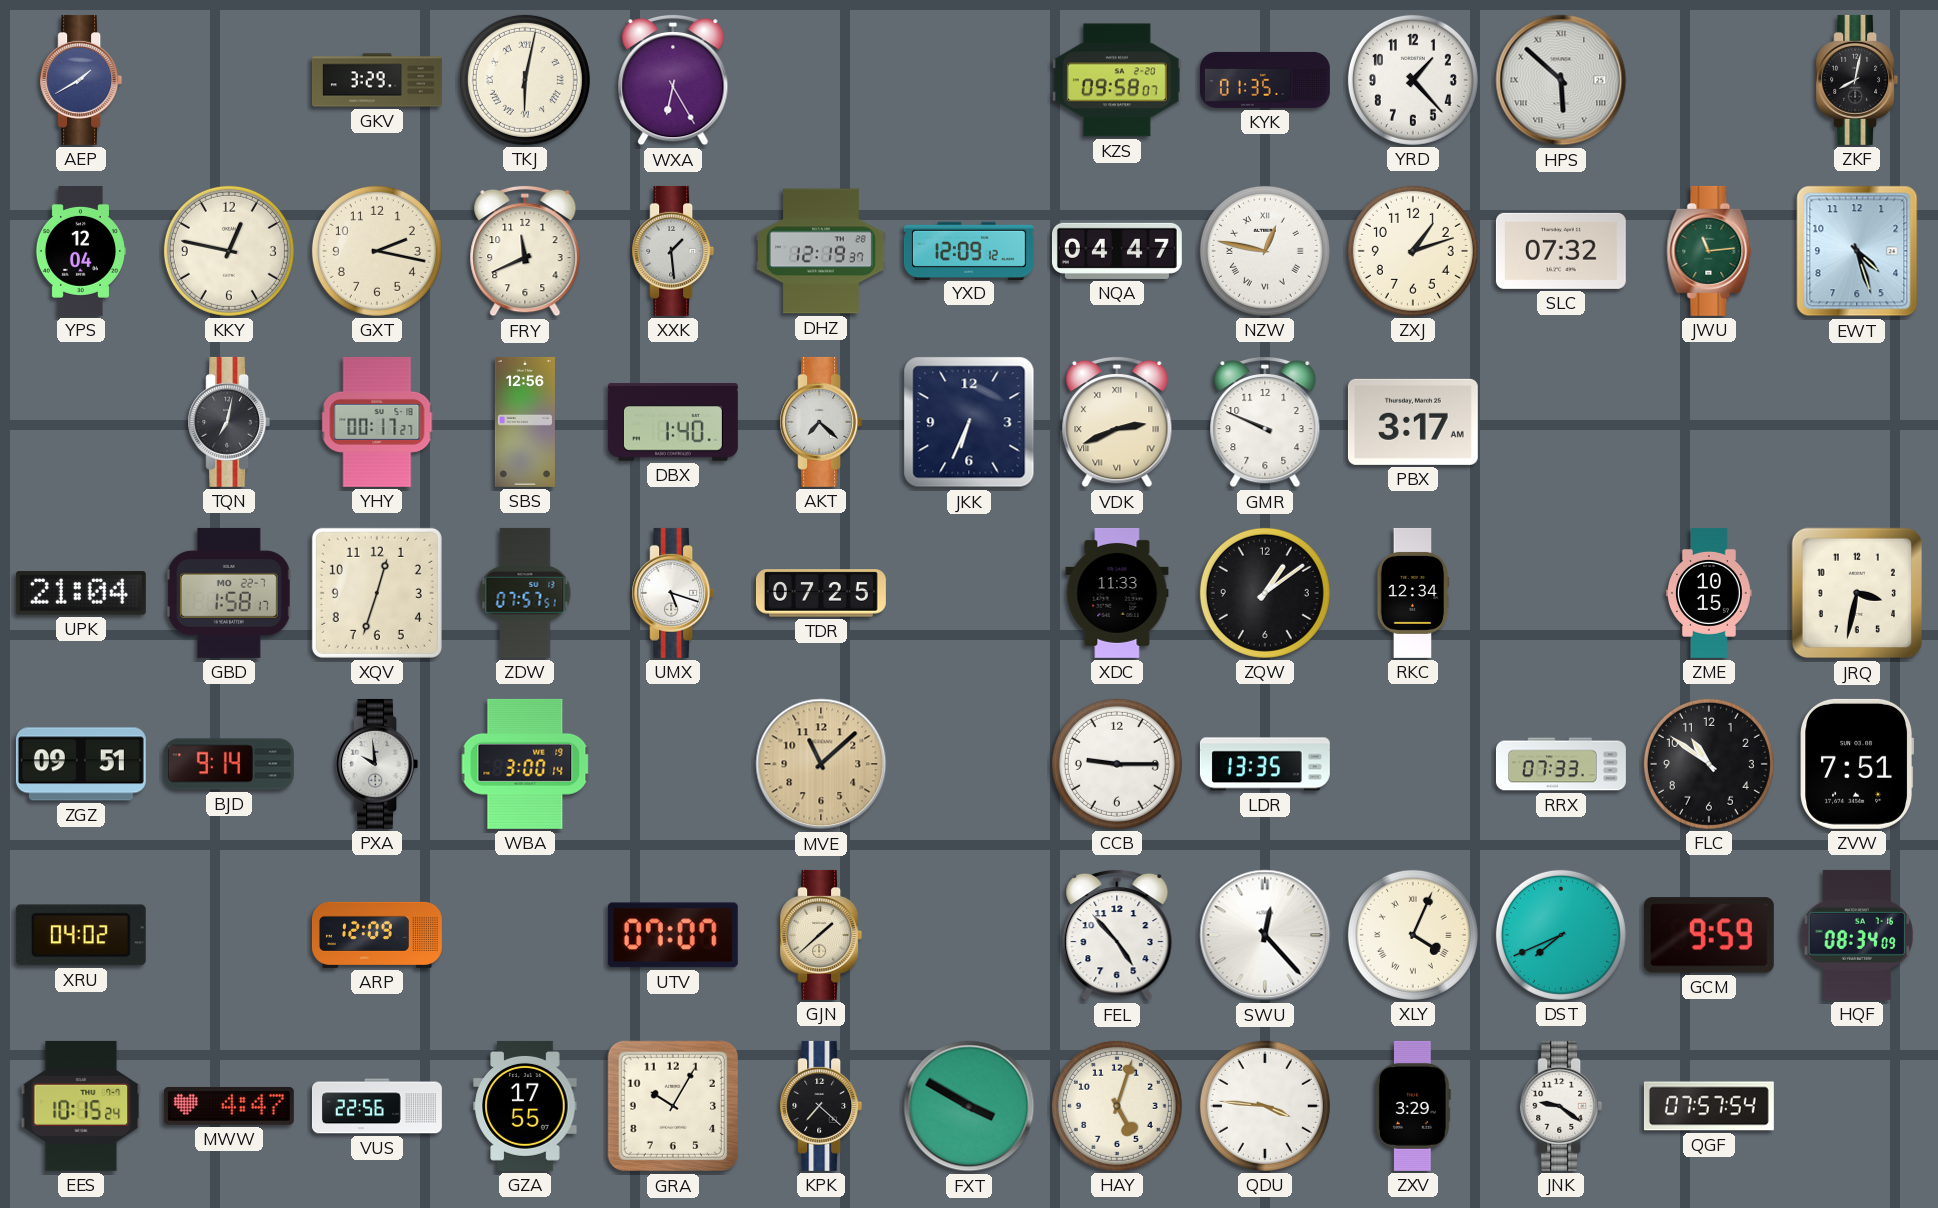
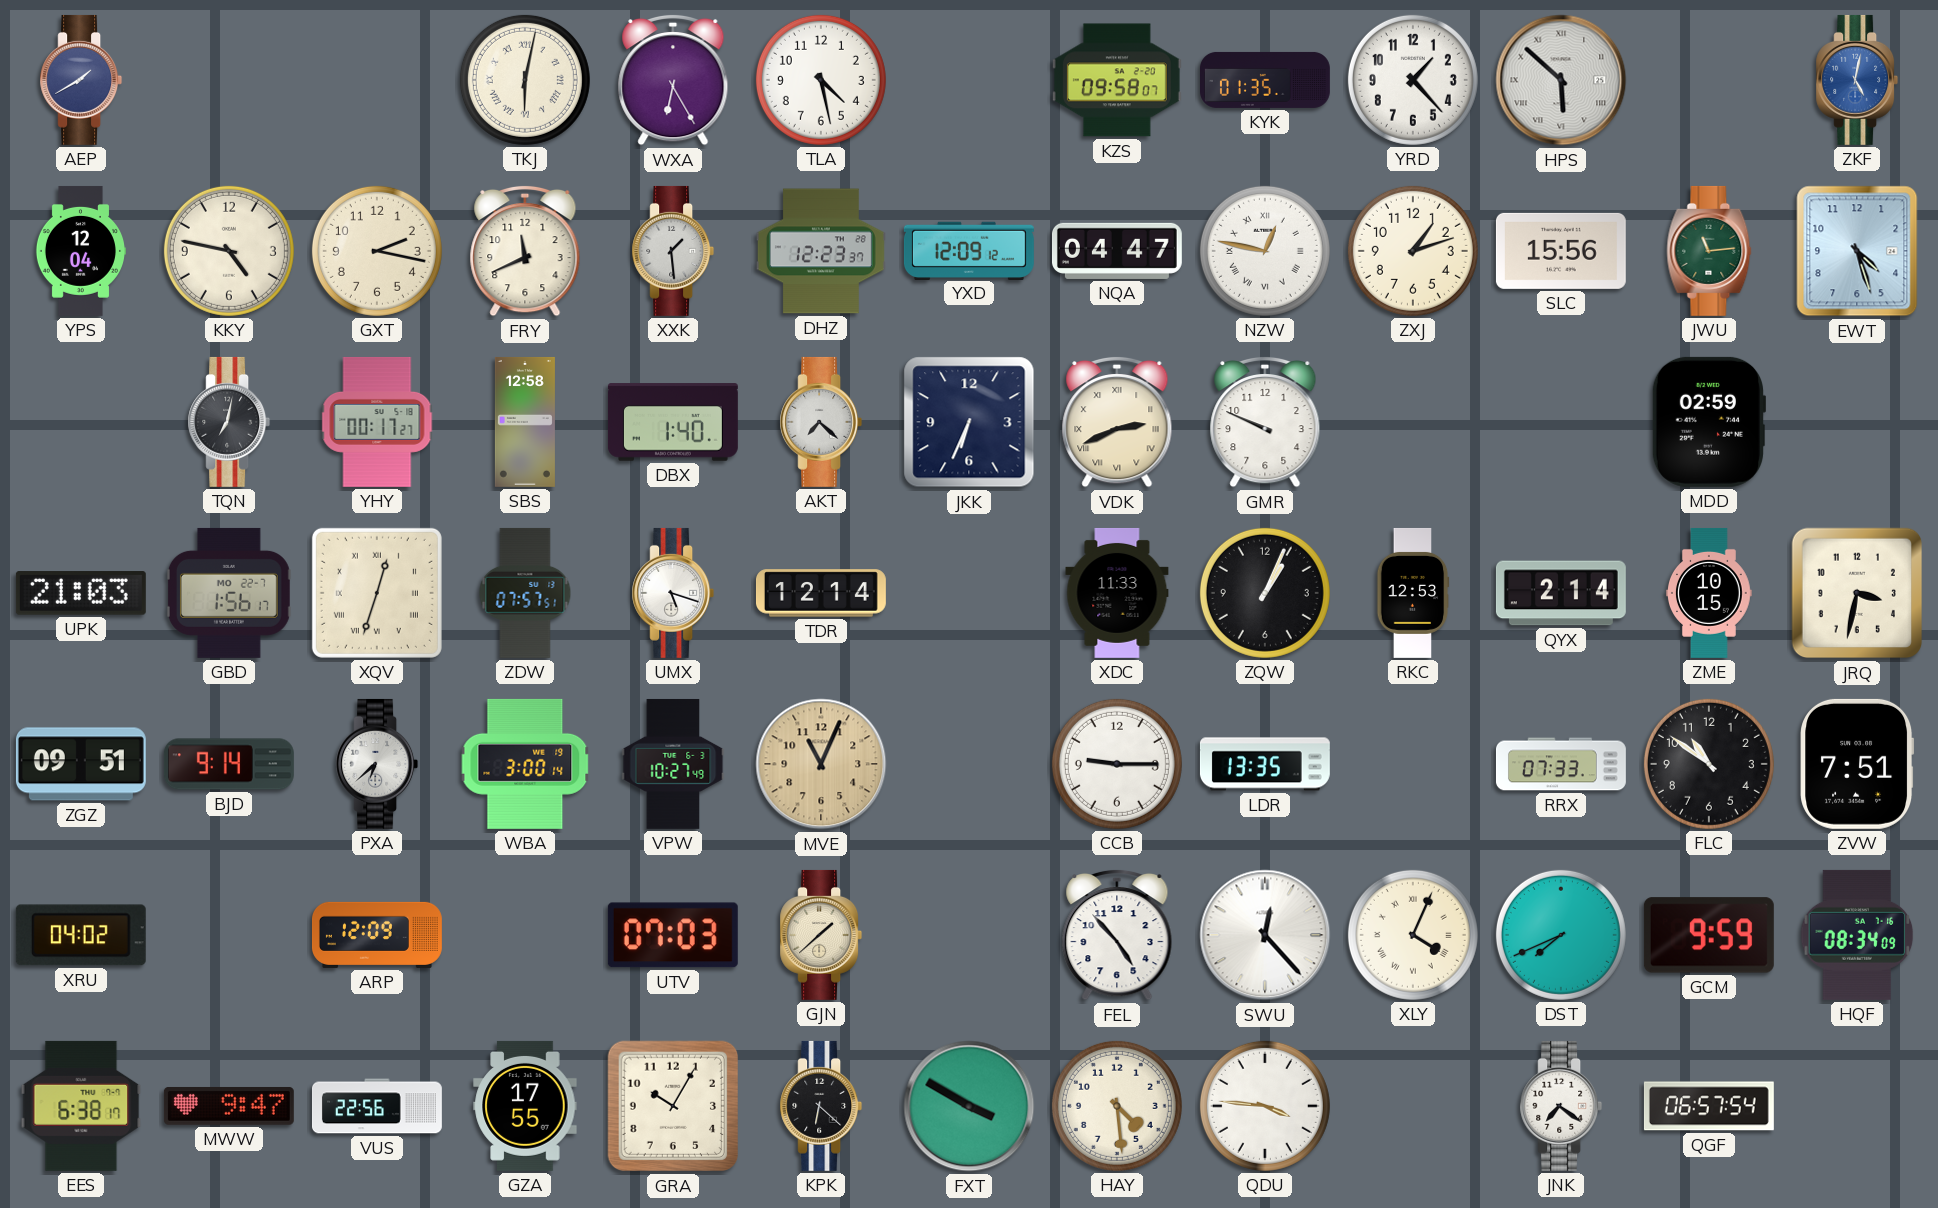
GKV: 3:29 -> none
TLA: none -> 4:28
ZKF: 8:02 -> 5:02
ZKF dial: black -> blue
KKY: 12:47 -> 4:47
DHZ: 12:19 -> 12:23
SLC: 07:32 -> 15:56
SBS: 12:56 -> 12:58
PBX: 3:17 -> none
MDD: none -> 02:59
UPK: 21:04 -> 21:03
GBD: 1:58 -> 1:56
XQV numerals: Arabic -> Roman
TDR: 07:25 -> 12:14
ZQW: 1:09 -> 1:04
RKC: 12:34 -> 12:53
QYX: none -> 2:14
PXA: 9:59 -> 6:38
VPW: none -> 10:27
MVE: 11:08 -> 11:04
UTV: 07:07 -> 07:03
EES: 10:15 -> 6:38
MWW: 4:47 -> 9:47
KPK: 7:22 -> 6:22
HAY: 5:03 -> 4:29
ZXV: 3:29 -> none
JNK: 9:21 -> 7:21
QGF: 07:57 -> 06:57
